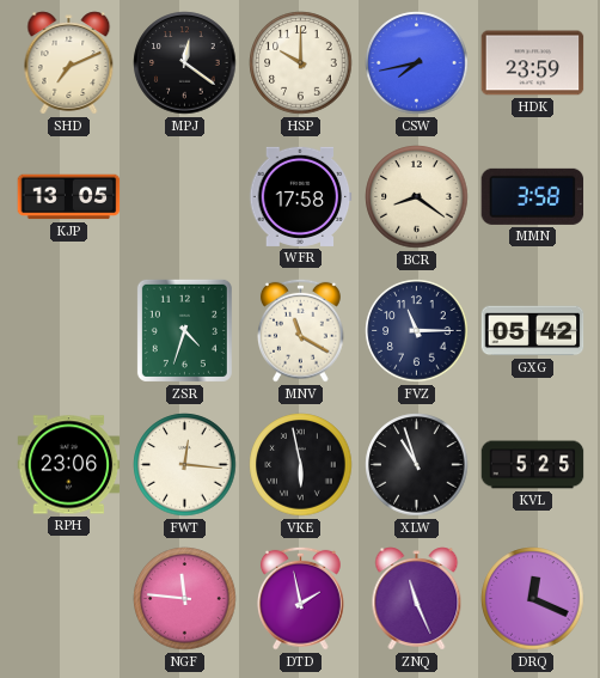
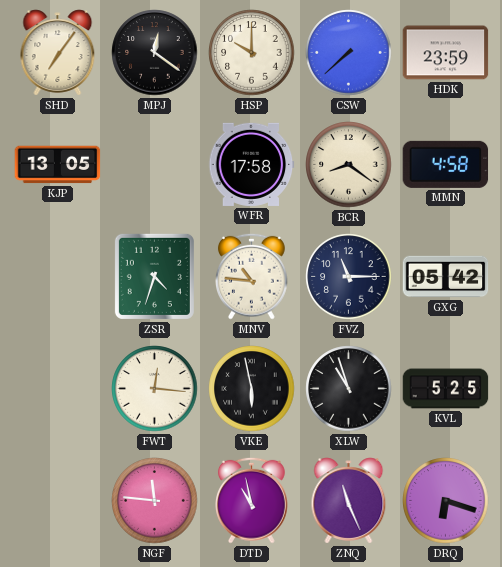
SHD: 7:11 -> 7:06
CSW: 7:43 -> 7:38
MMN: 3:58 -> 4:58
MNV: 11:20 -> 10:46
RPH: 23:06 -> none
DTD: 1:58 -> 10:58
DRQ: 12:19 -> 6:18
